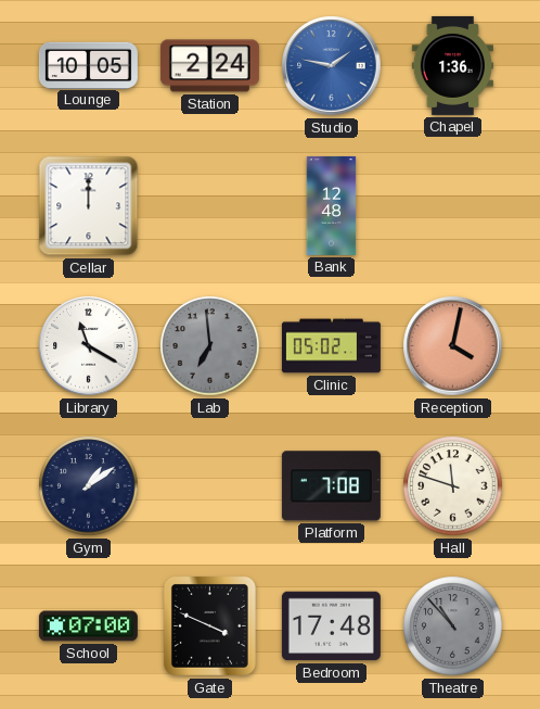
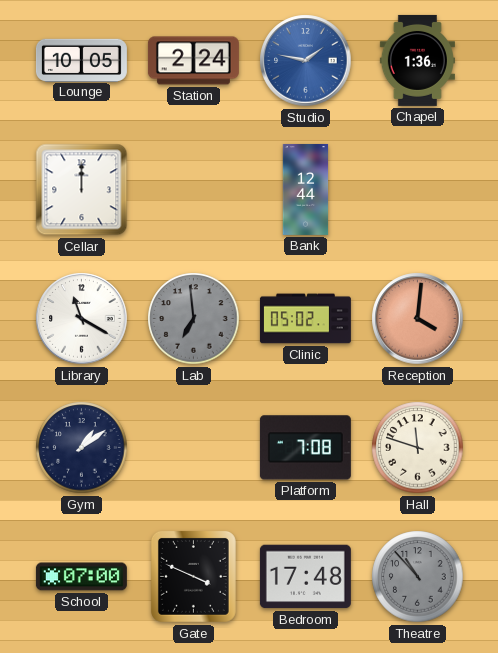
Bank: 12:48 -> 12:44
Reception: 4:02 -> 4:01
